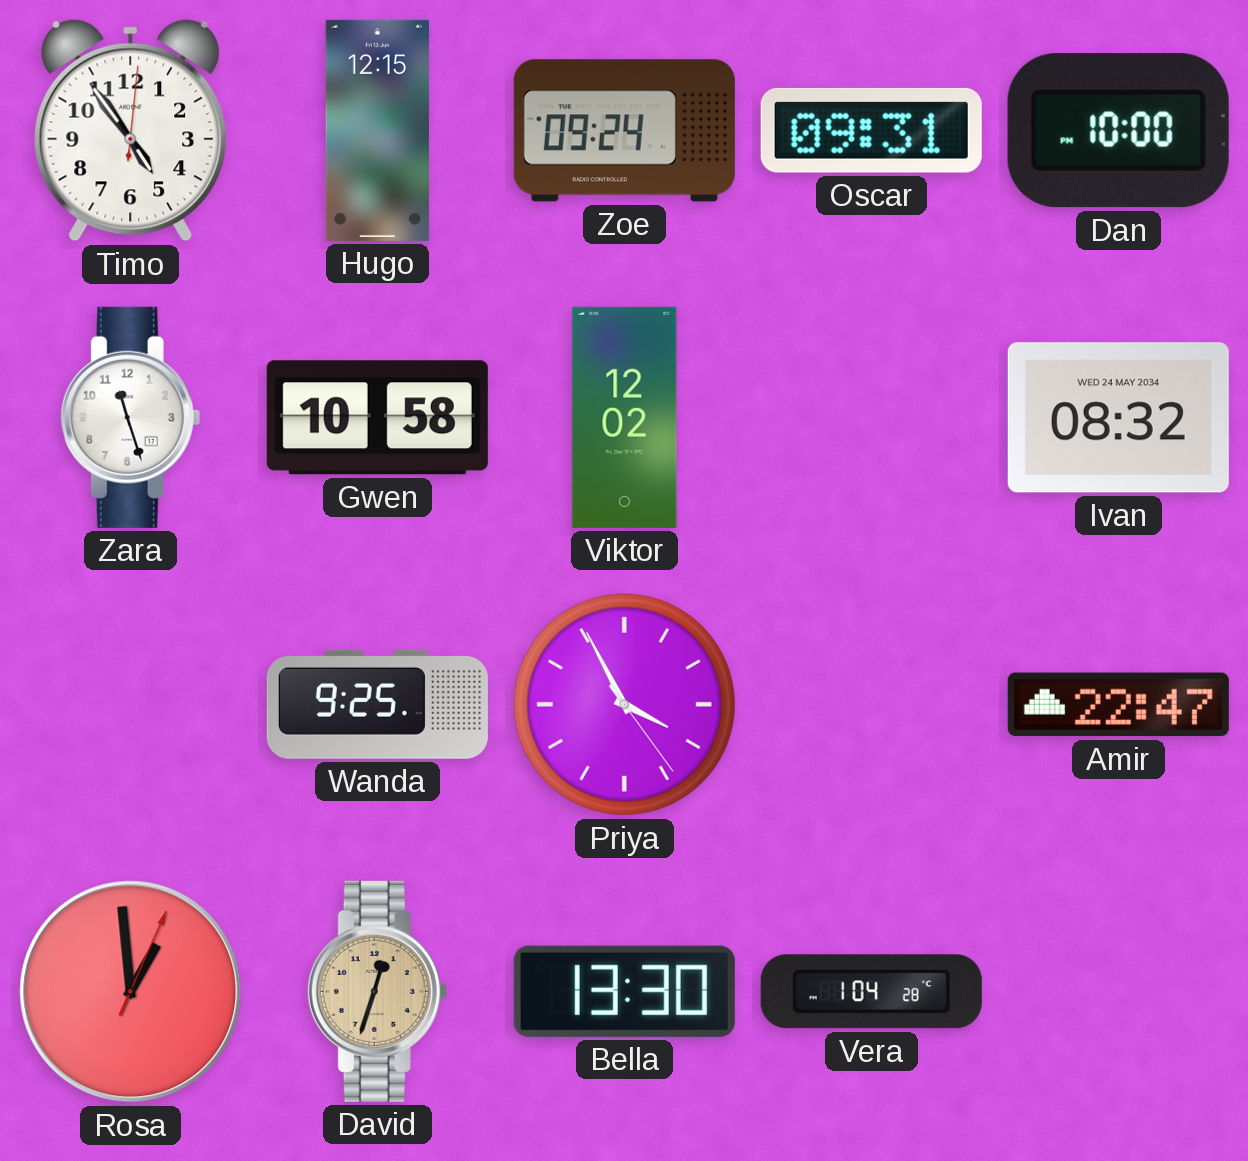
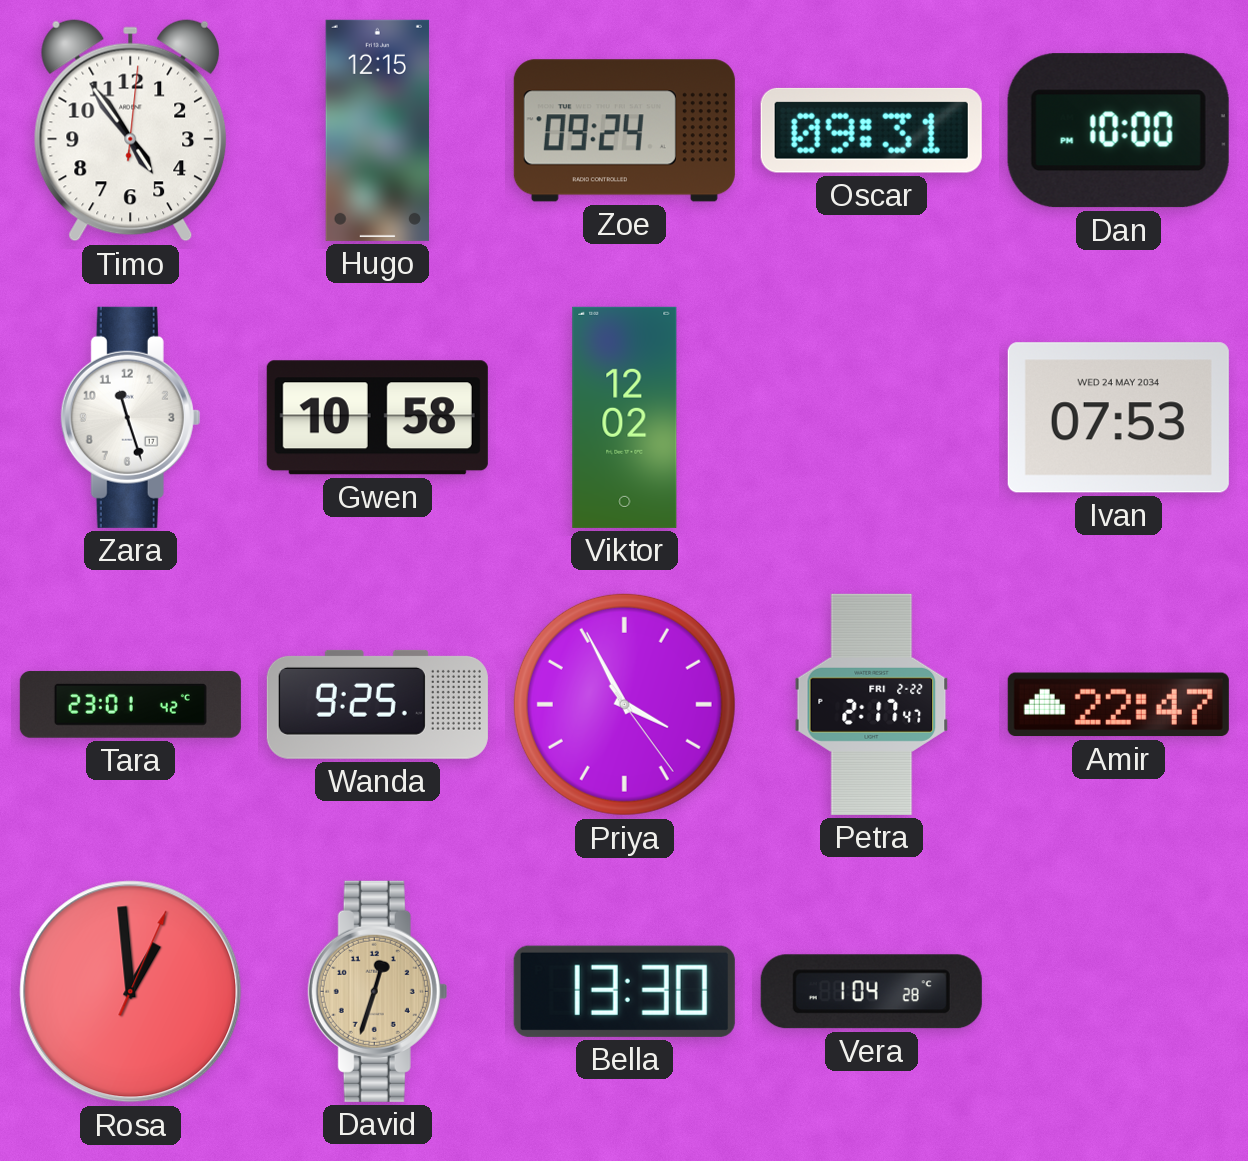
Ivan: 08:32 -> 07:53
Tara: none -> 23:01
Petra: none -> 2:17
